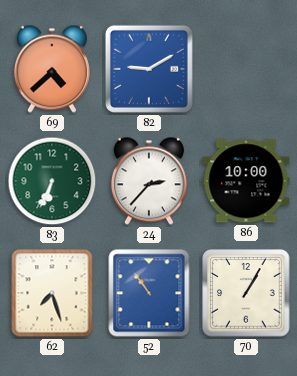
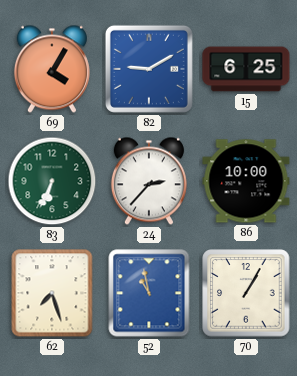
69: 4:38 -> 4:05
15: none -> 6:25
52: 10:54 -> 10:58
